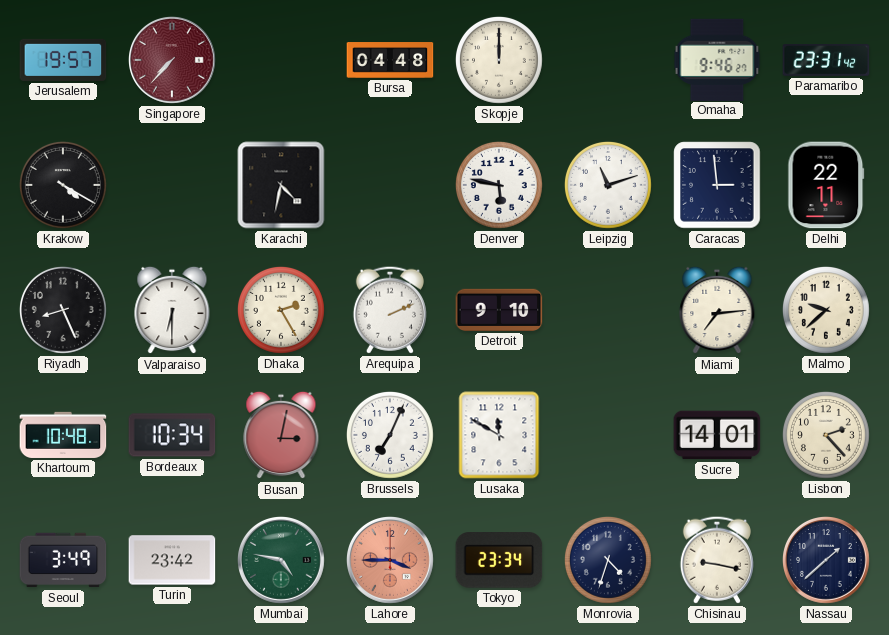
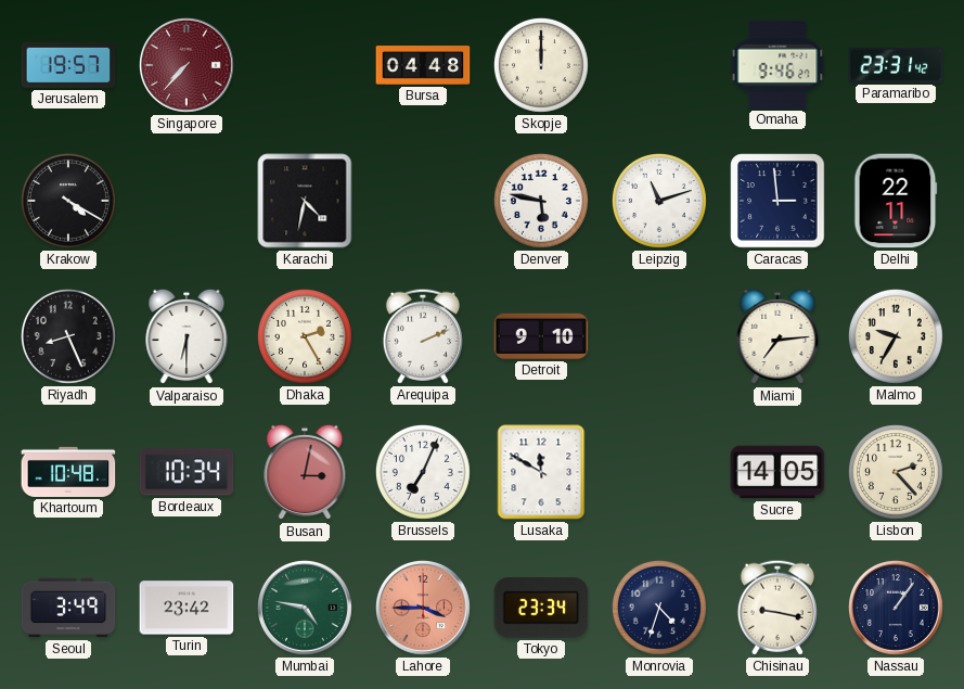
Malmo: 9:38 -> 9:35
Sucre: 14:01 -> 14:05
Nassau: 1:38 -> 1:06
